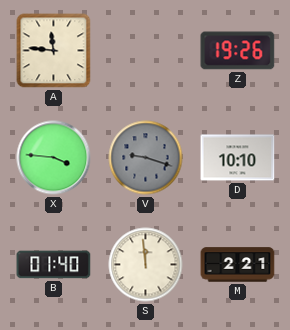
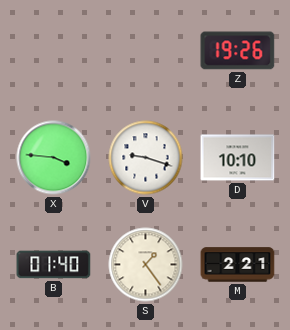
A: 11:46 -> none
V dial: grey -> white
S: 11:59 -> 1:24
